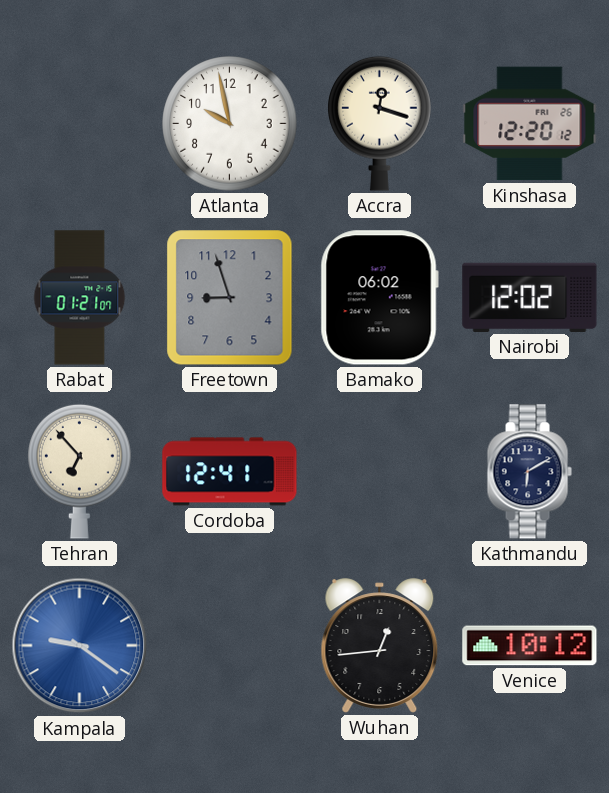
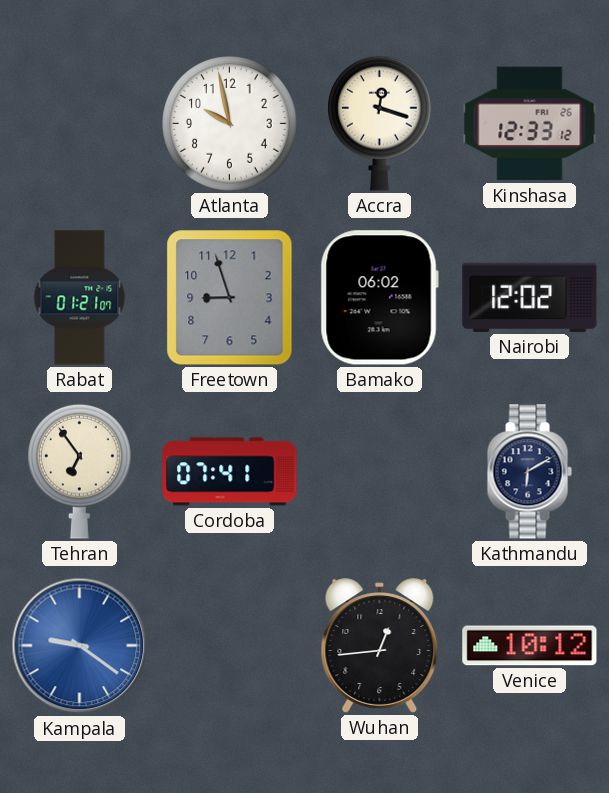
Kinshasa: 12:20 -> 12:33
Tehran: 6:53 -> 6:54
Cordoba: 12:41 -> 07:41
